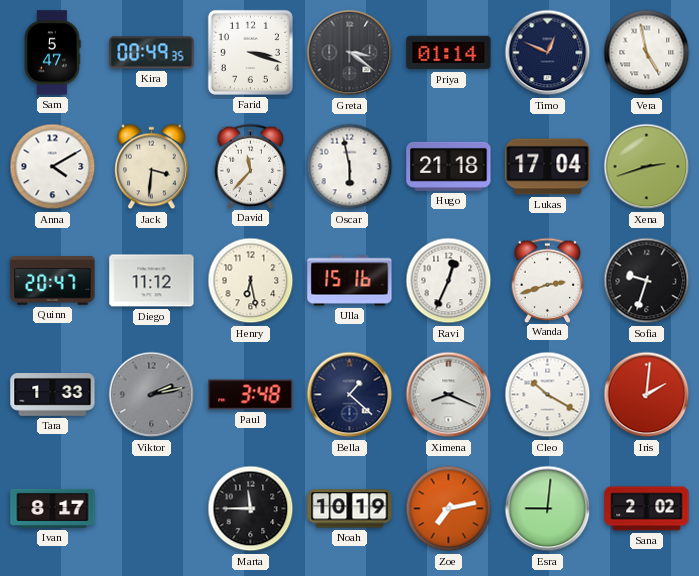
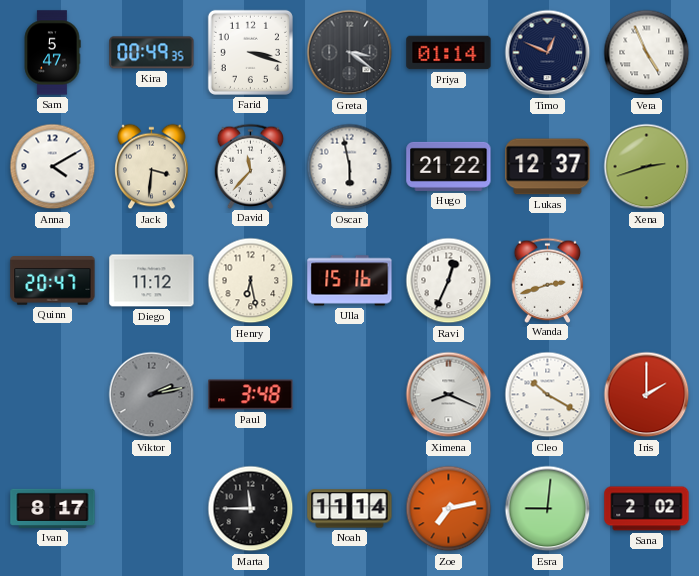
Vera: 4:58 -> 4:56
Hugo: 21:18 -> 21:22
Lukas: 17:04 -> 12:37
Sofia: 9:33 -> none
Tara: 1:33 -> none
Bella: 1:22 -> none
Iris: 2:01 -> 2:00
Noah: 10:19 -> 11:14
